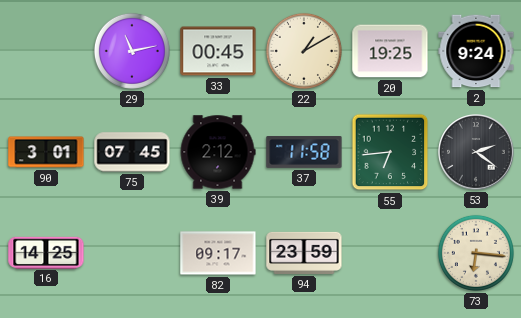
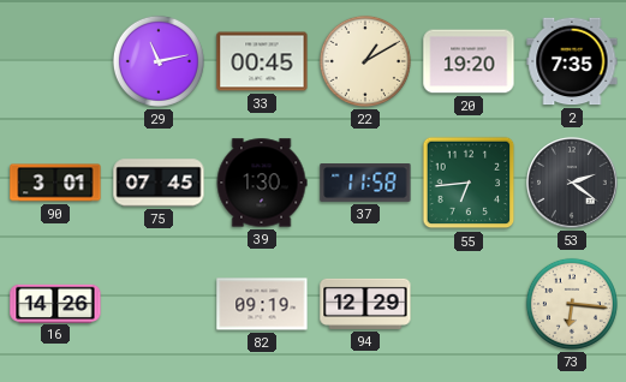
20: 19:25 -> 19:20
2: 9:24 -> 7:35
39: 2:12 -> 1:30
16: 14:25 -> 14:26
82: 09:17 -> 09:19
94: 23:59 -> 12:29
